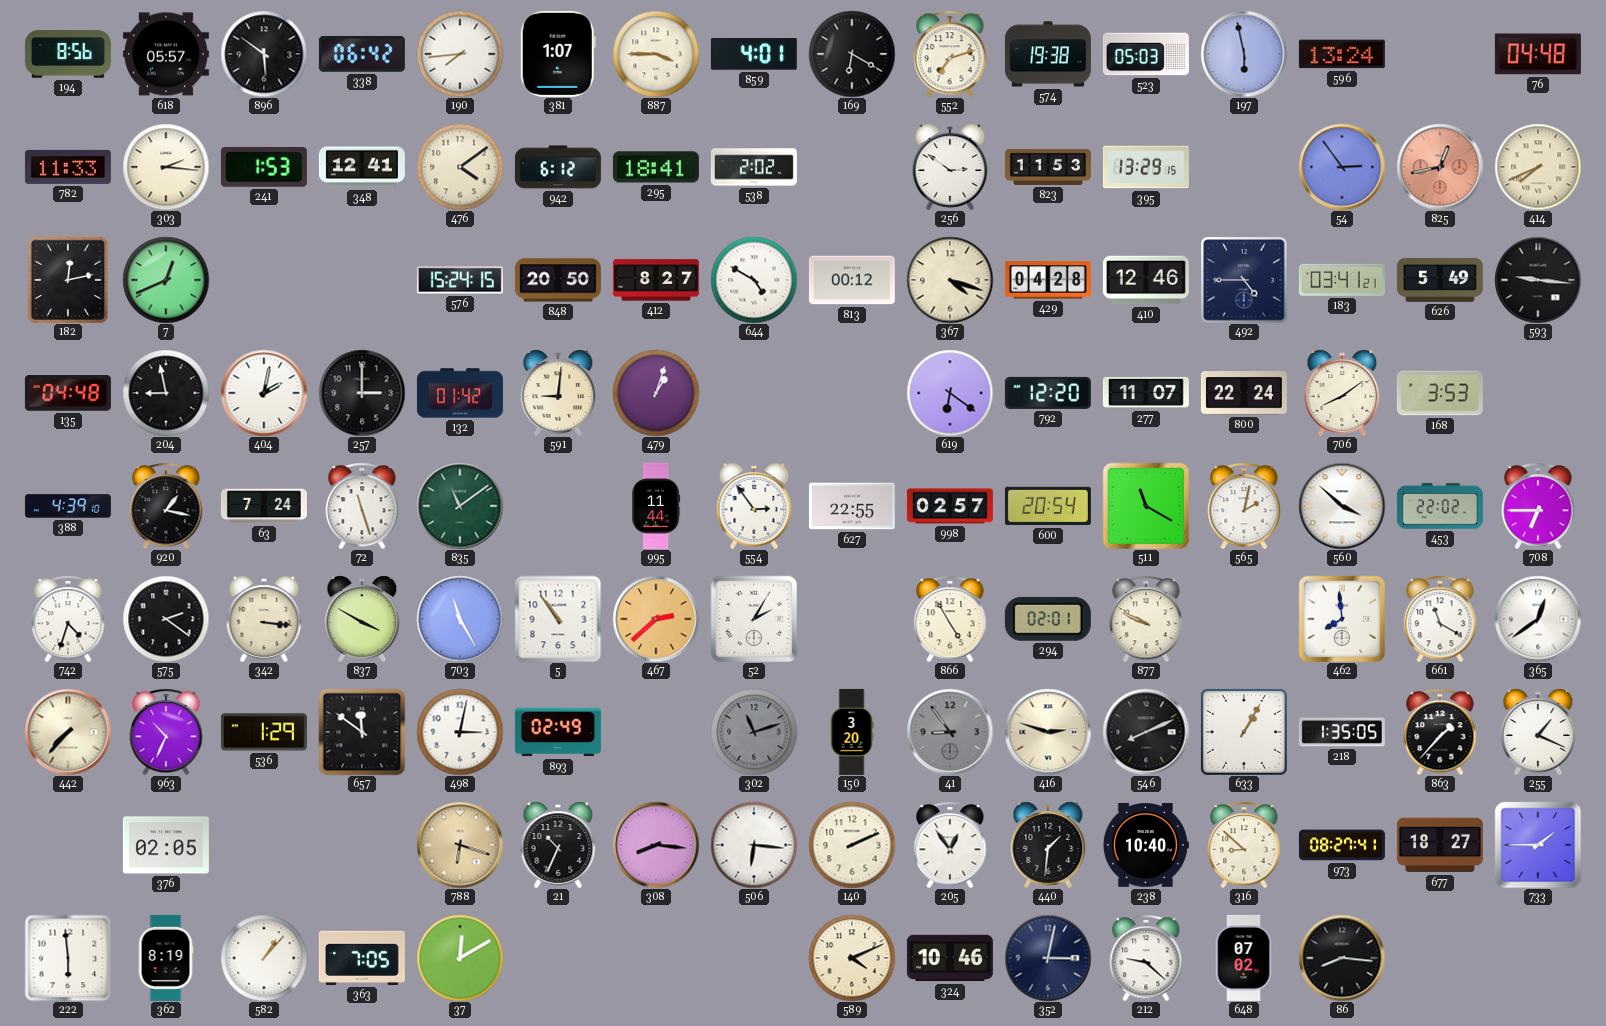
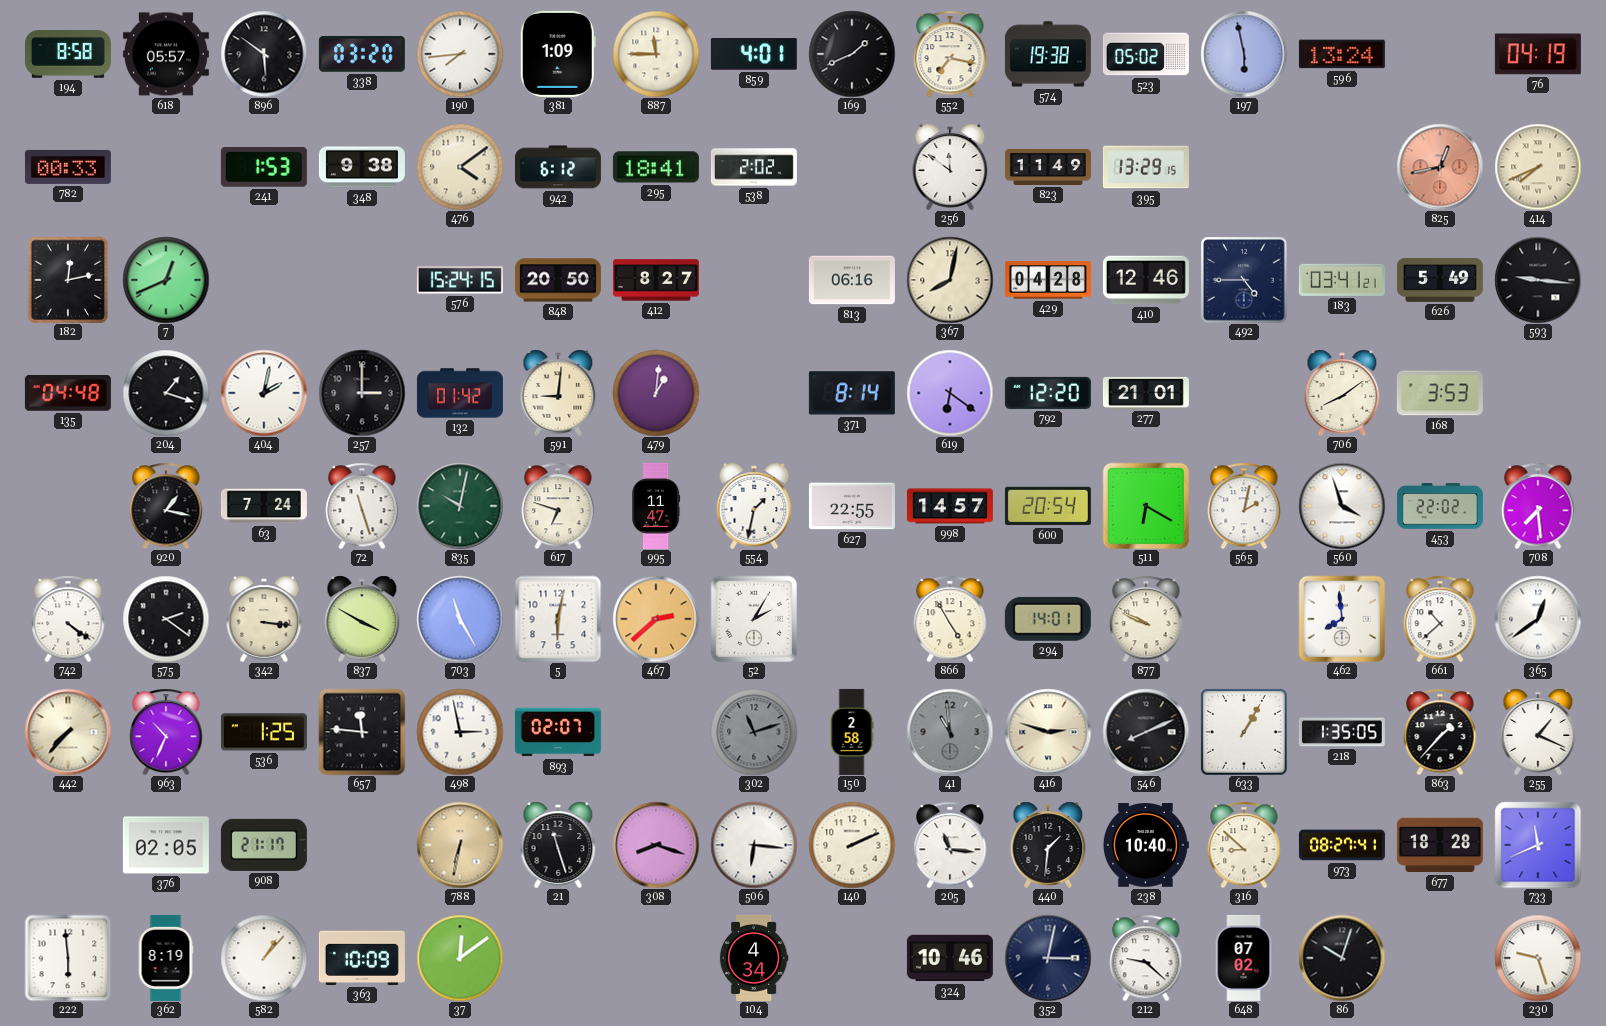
194: 8:56 -> 8:58
338: 06:42 -> 03:20
381: 1:07 -> 1:09
887: 3:45 -> 11:45
169: 6:20 -> 1:41
552: 7:12 -> 7:17
523: 05:03 -> 05:02
76: 04:48 -> 04:19
782: 11:33 -> 00:33
303: 2:16 -> none
348: 12:41 -> 9:38
256: 2:51 -> 11:51
823: 11:53 -> 11:49
54: 2:54 -> none
644: 4:50 -> none
813: 00:12 -> 06:16
367: 4:18 -> 8:02
204: 8:58 -> 1:18
479: 1:03 -> 1:01
371: none -> 8:14
277: 11:07 -> 21:01
800: 22:24 -> none
388: 4:39 -> none
835: 11:09 -> 10:02
617: none -> 6:48
995: 11:44 -> 11:47
554: 2:54 -> 1:32
998: 02:57 -> 14:57
511: 11:20 -> 6:20
560: 3:52 -> 3:57
708: 6:45 -> 7:29
742: 4:33 -> 4:21
5: 10:54 -> 6:02
294: 02:01 -> 14:01
661: 11:20 -> 10:38
536: 1:29 -> 1:25
657: 11:51 -> 11:46
498: 3:02 -> 2:58
893: 02:49 -> 02:07
150: 3:20 -> 2:58
41: 8:54 -> 10:59
908: none -> 21:17
788: 6:18 -> 6:32
21: 10:34 -> 11:27
308: 8:16 -> 8:18
205: 12:54 -> 11:16
677: 18:27 -> 18:28
733: 1:45 -> 11:41
363: 7:05 -> 10:09
37: 12:10 -> 12:09
104: none -> 4:34
589: 4:11 -> none
86: 8:16 -> 10:03
230: none -> 9:27
